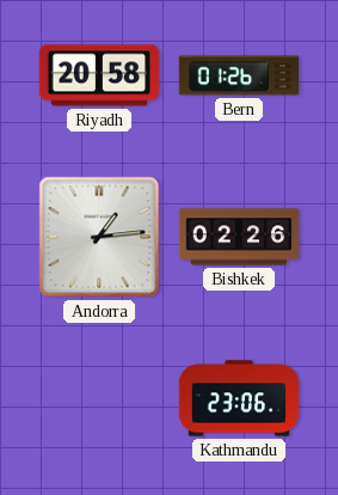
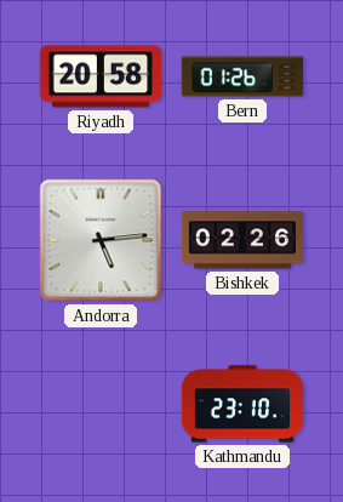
Andorra: 1:14 -> 5:14
Kathmandu: 23:06 -> 23:10
